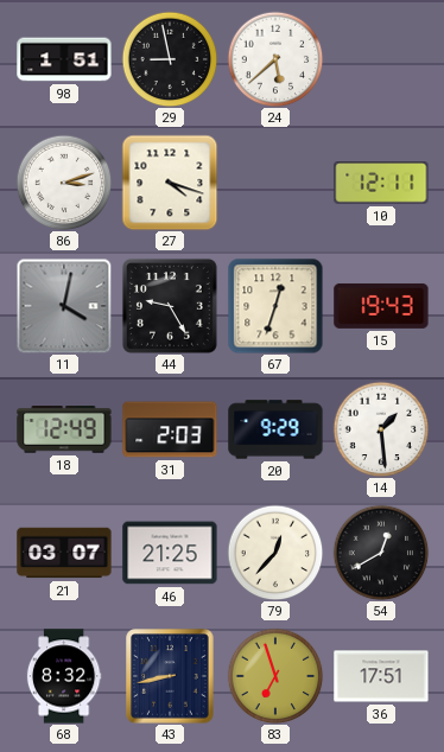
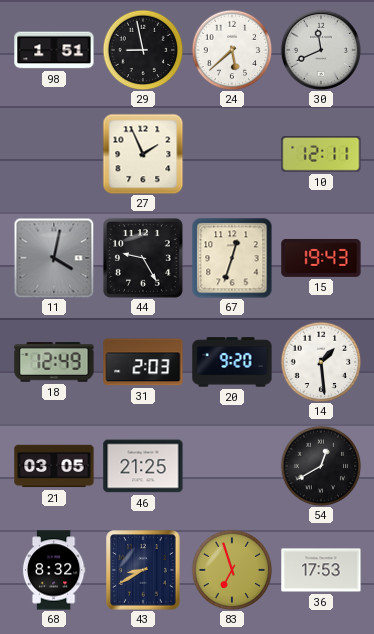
30: none -> 11:41
86: 3:12 -> none
27: 4:18 -> 1:56
20: 9:29 -> 9:20
21: 03:07 -> 03:05
79: 12:37 -> none
43: 8:43 -> 8:40
36: 17:51 -> 17:53
